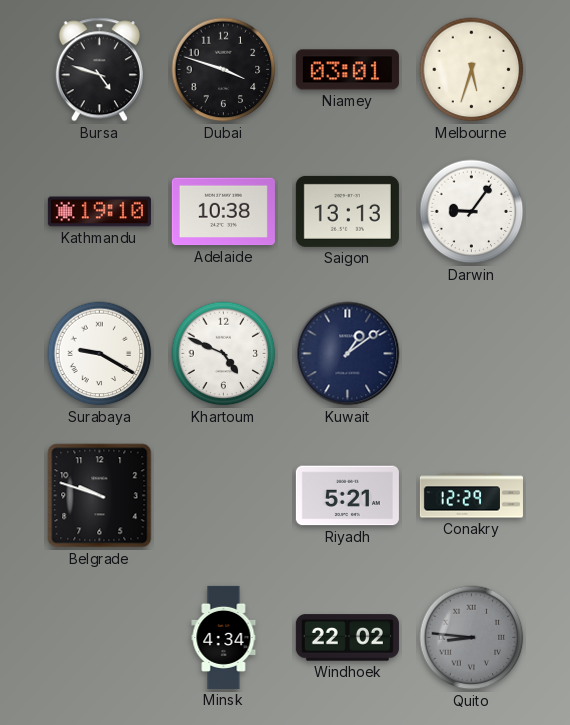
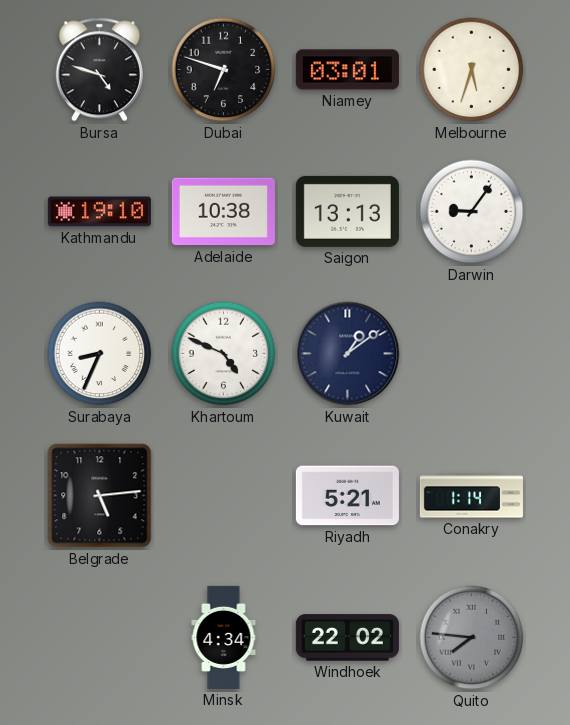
Dubai: 3:48 -> 6:48
Surabaya: 9:20 -> 8:34
Belgrade: 9:48 -> 5:14
Conakry: 12:29 -> 1:14
Quito: 8:46 -> 7:46
